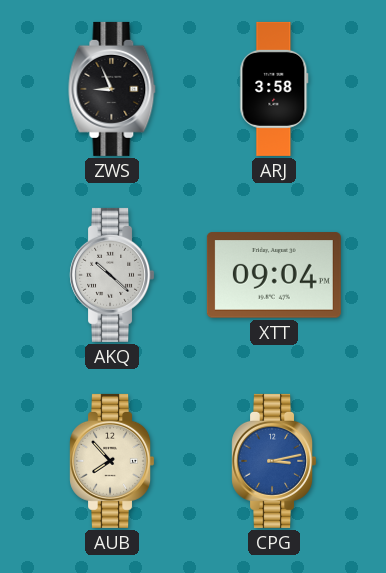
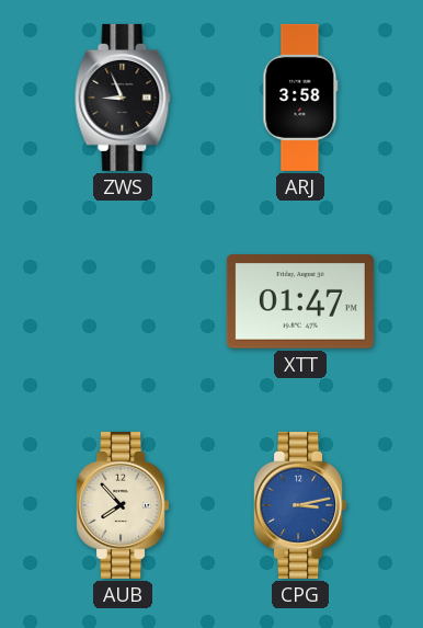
AKQ: 10:22 -> none
XTT: 09:04 -> 01:47
